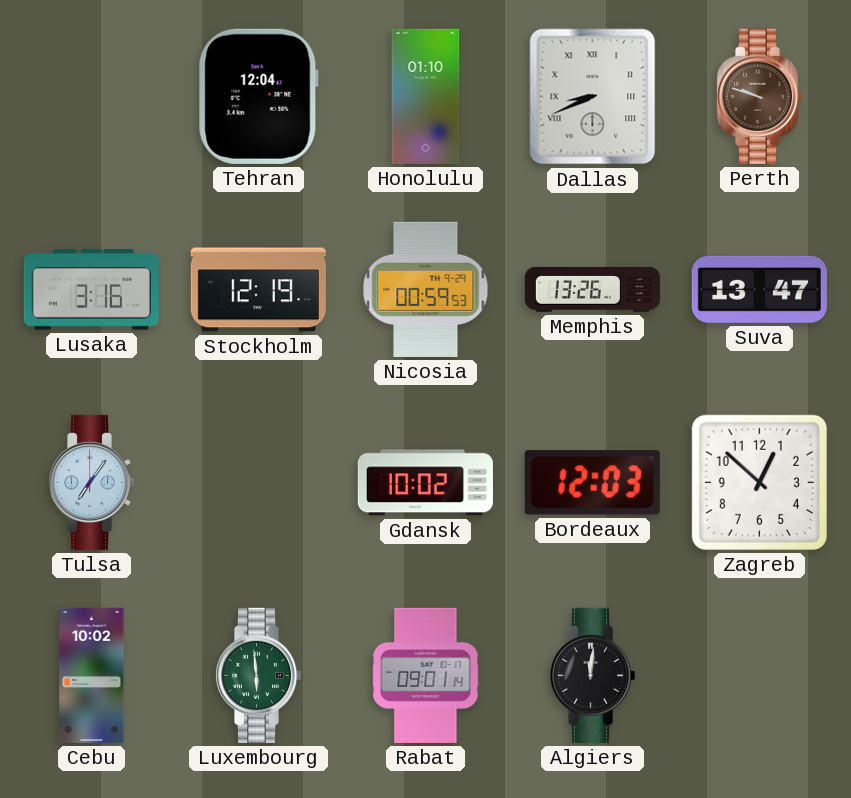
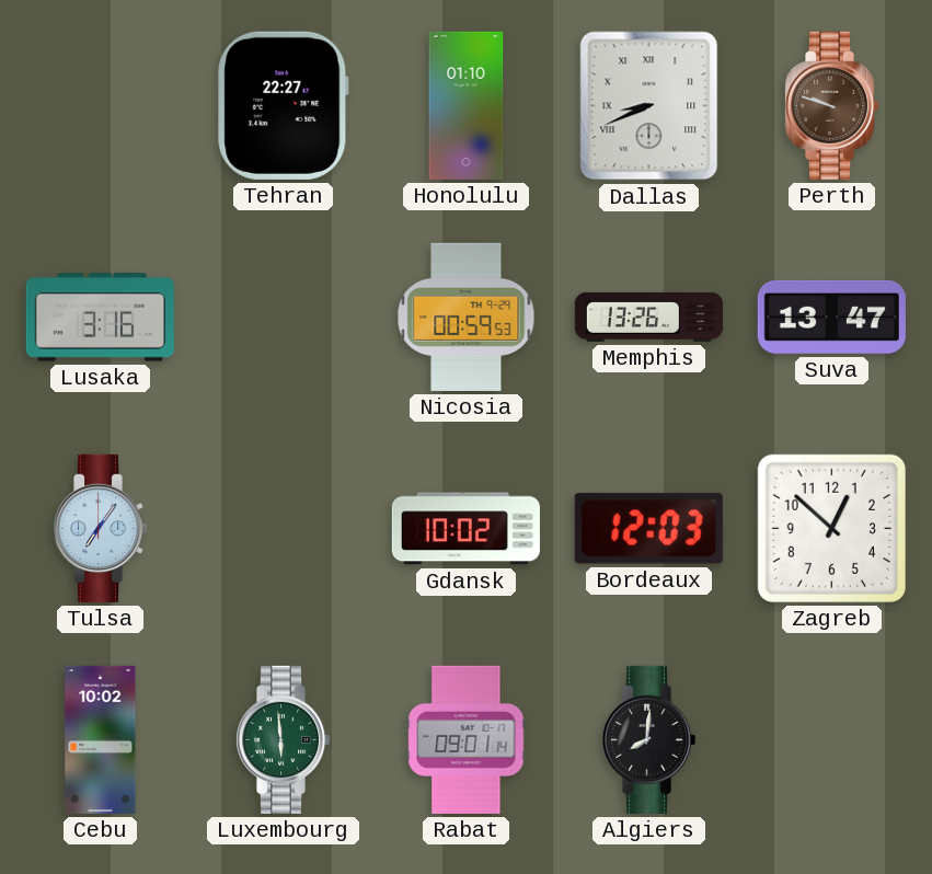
Tehran: 12:04 -> 22:27
Stockholm: 12:19 -> none
Algiers: 12:01 -> 8:01
